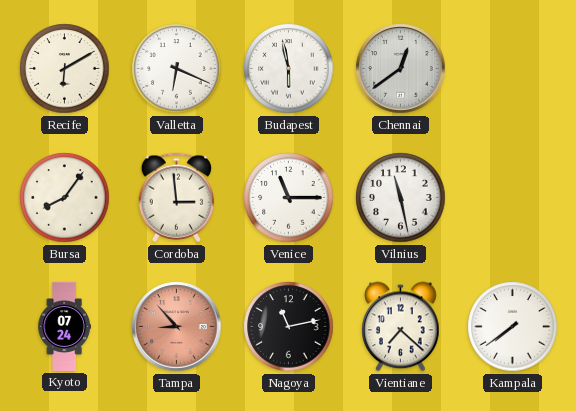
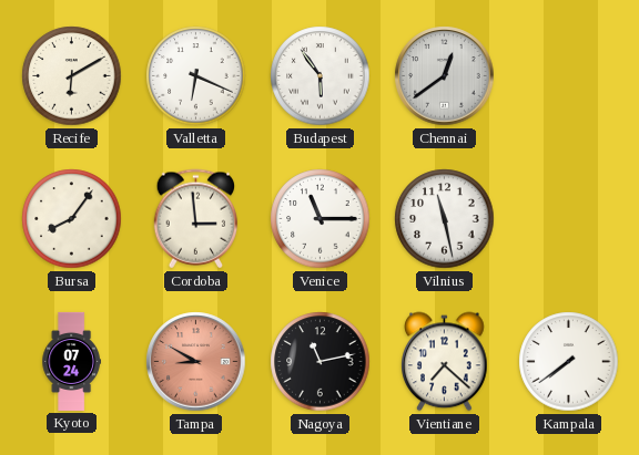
Budapest: 5:58 -> 5:54
Tampa: 8:53 -> 8:50
